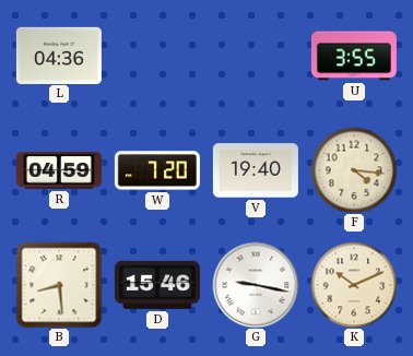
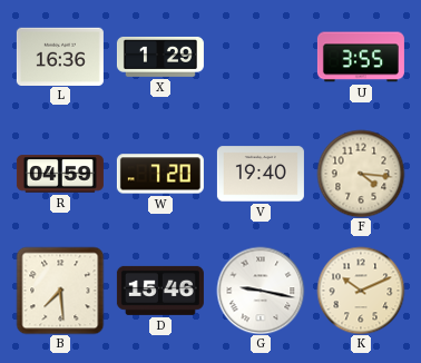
L: 04:36 -> 16:36
X: none -> 1:29
B: 8:29 -> 7:29
